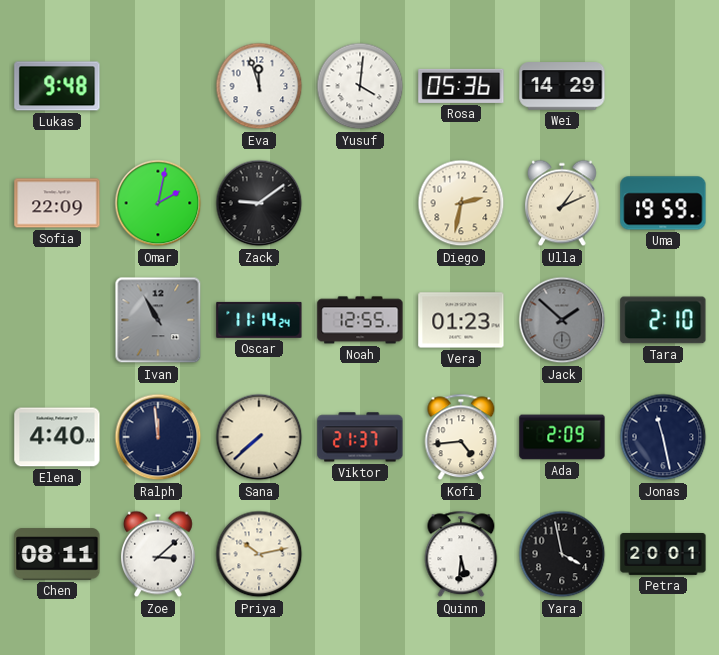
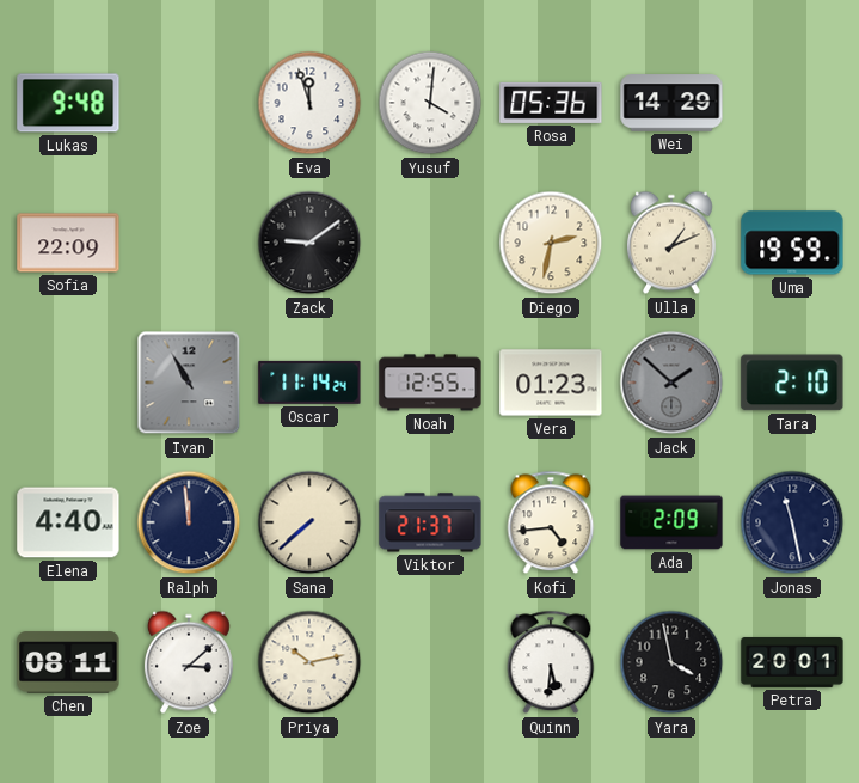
Omar: 2:02 -> none
